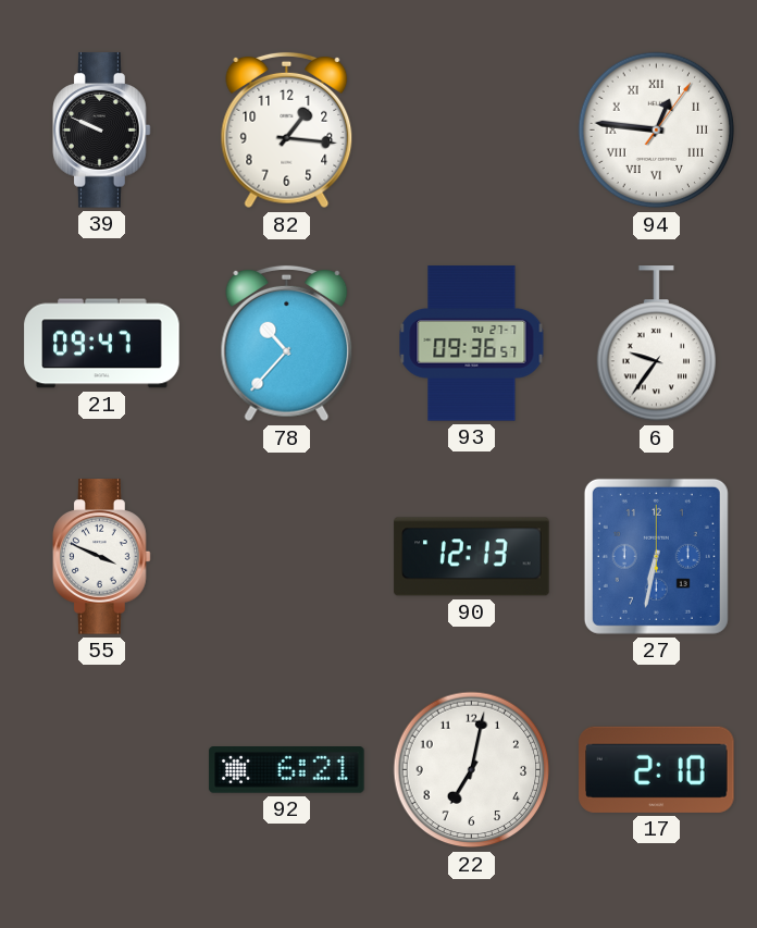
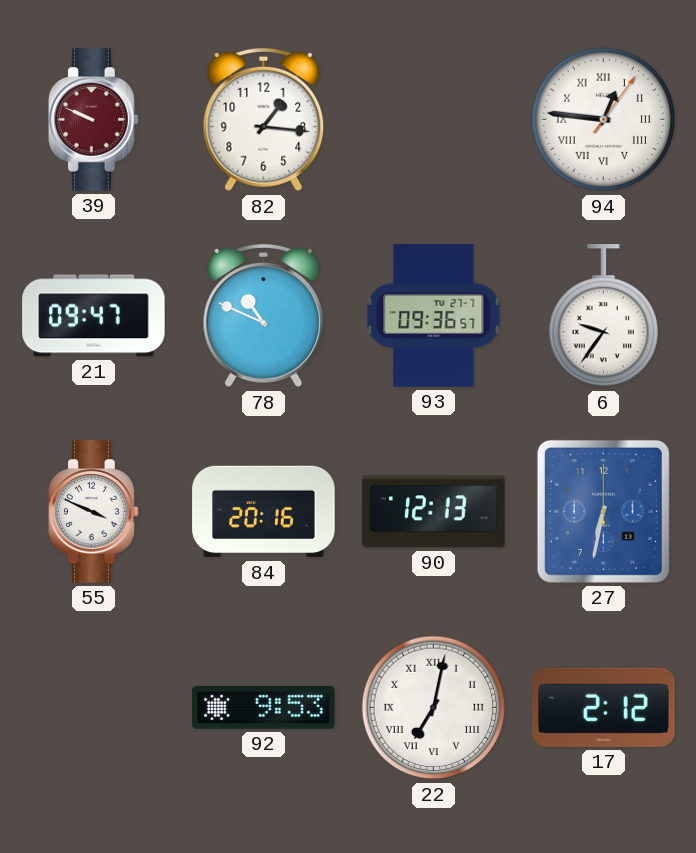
39 dial: black -> burgundy
78: 10:37 -> 10:49
84: none -> 20:16
92: 6:21 -> 9:53
22 numerals: Arabic -> Roman
17: 2:10 -> 2:12
